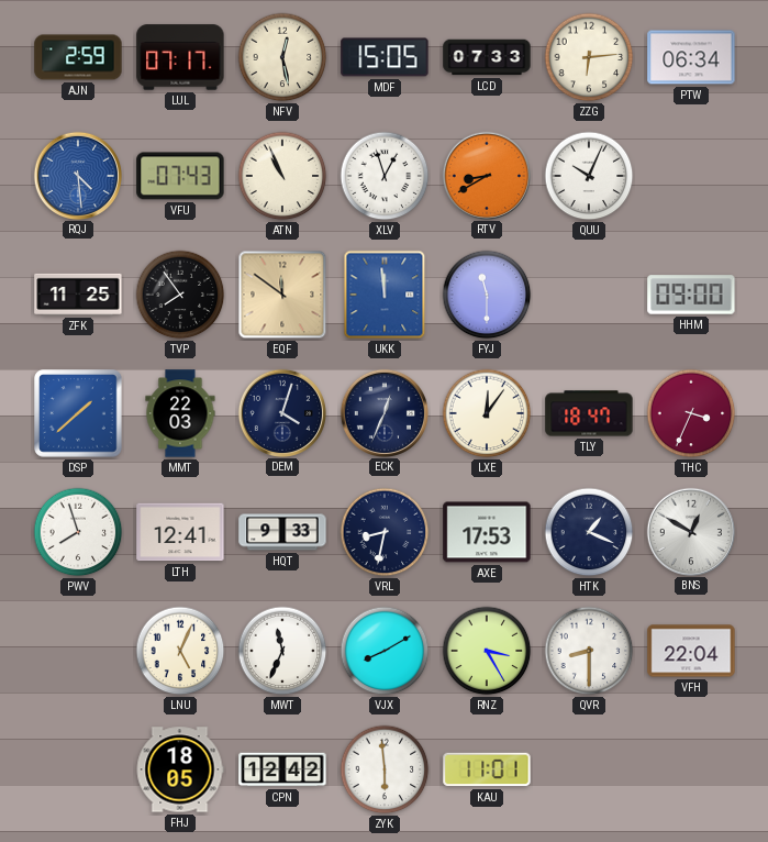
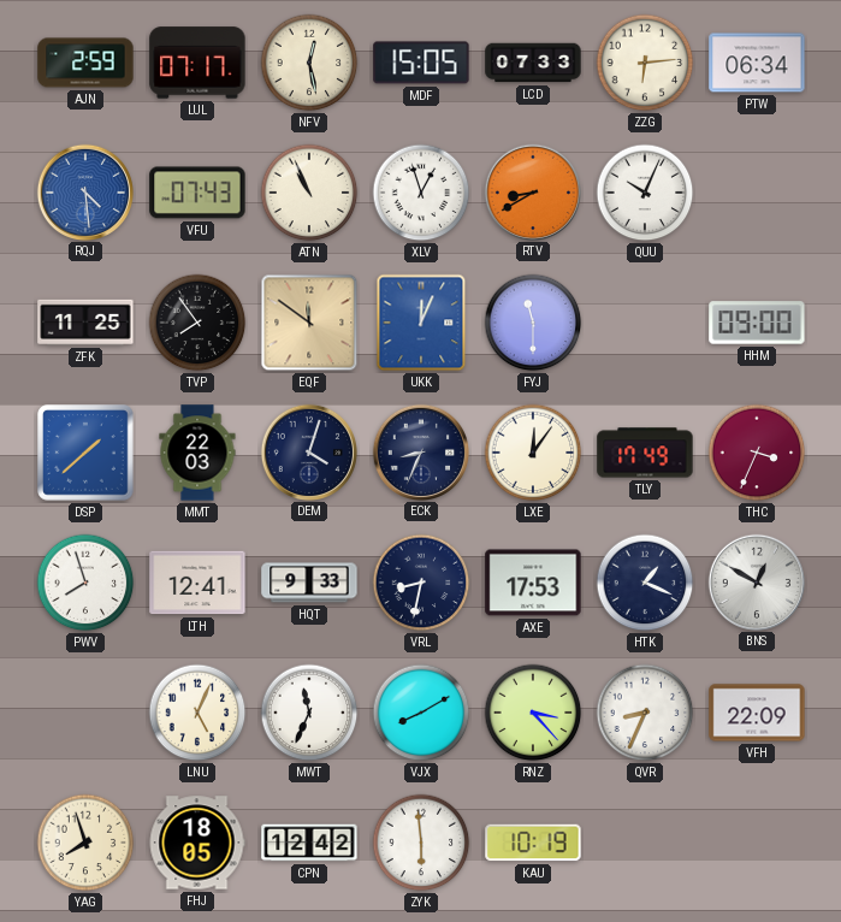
UKK: 11:59 -> 12:04
ECK: 12:34 -> 8:34
TLY: 18:47 -> 17:49
RNZ: 3:25 -> 3:23
QVR: 8:30 -> 8:34
VFH: 22:04 -> 22:09
YAG: none -> 7:57
KAU: 11:01 -> 10:19
